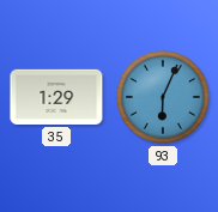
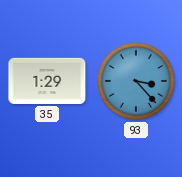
93: 6:04 -> 3:23
